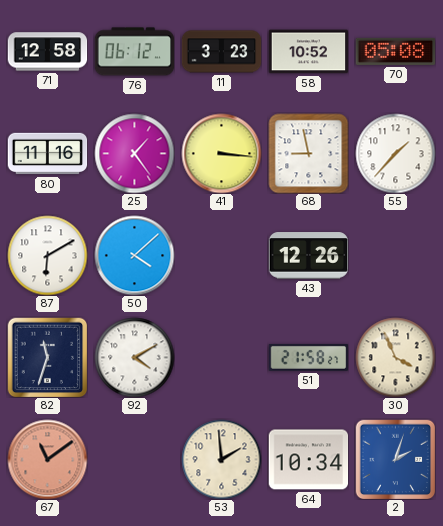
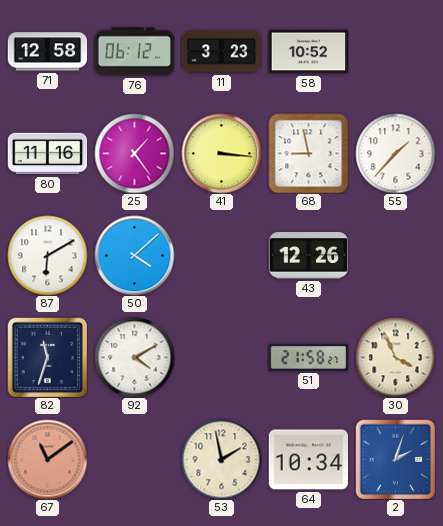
70: 05:08 -> none
53: 1:59 -> 1:58
